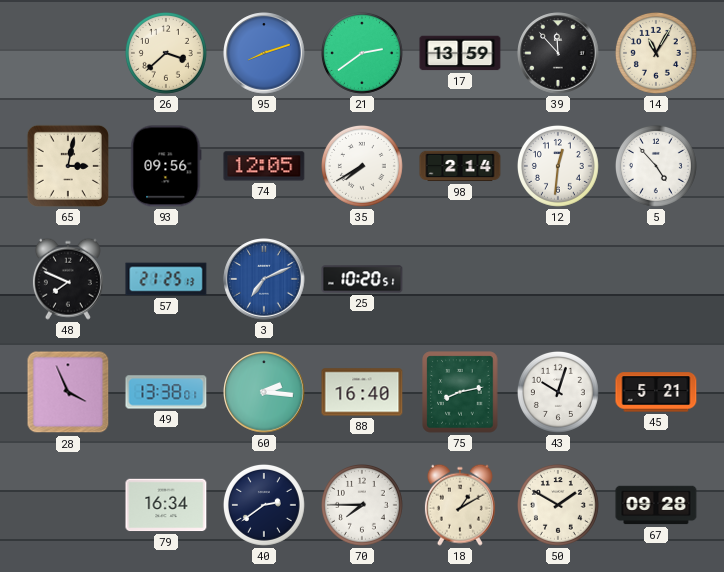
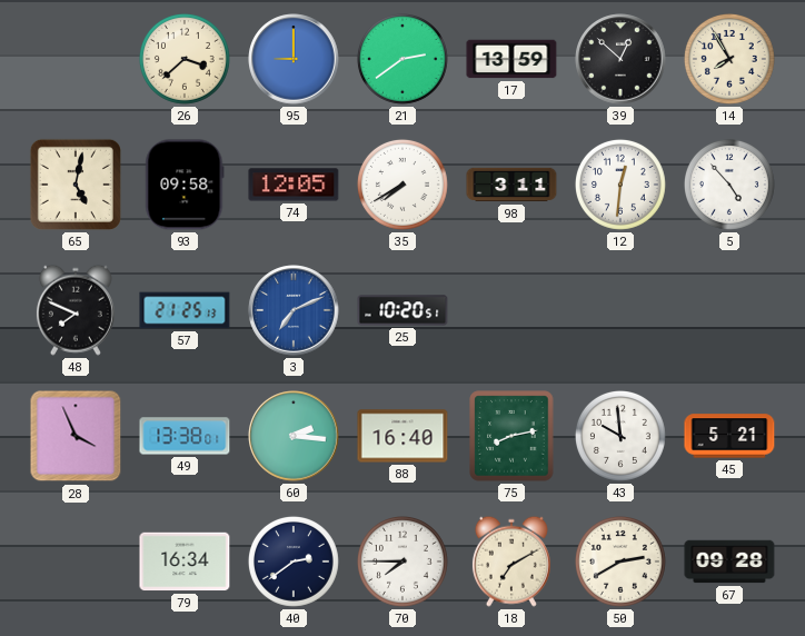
95: 8:12 -> 9:00
39: 11:53 -> 12:52
14: 11:05 -> 7:55
65: 3:02 -> 5:02
93: 09:56 -> 09:58
98: 2:14 -> 3:11
43: 10:03 -> 9:59
18: 1:10 -> 7:10
50: 1:50 -> 2:40
